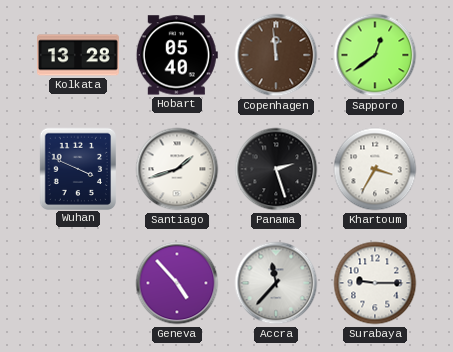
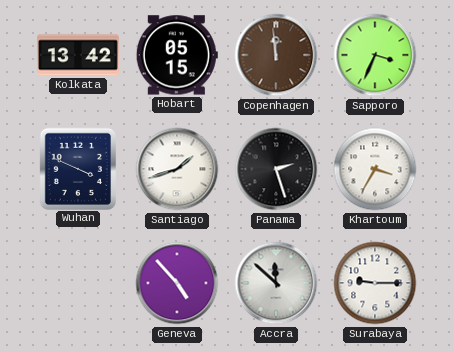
Kolkata: 13:28 -> 13:42
Hobart: 05:40 -> 05:15
Sapporo: 12:39 -> 3:34
Accra: 11:37 -> 11:52
